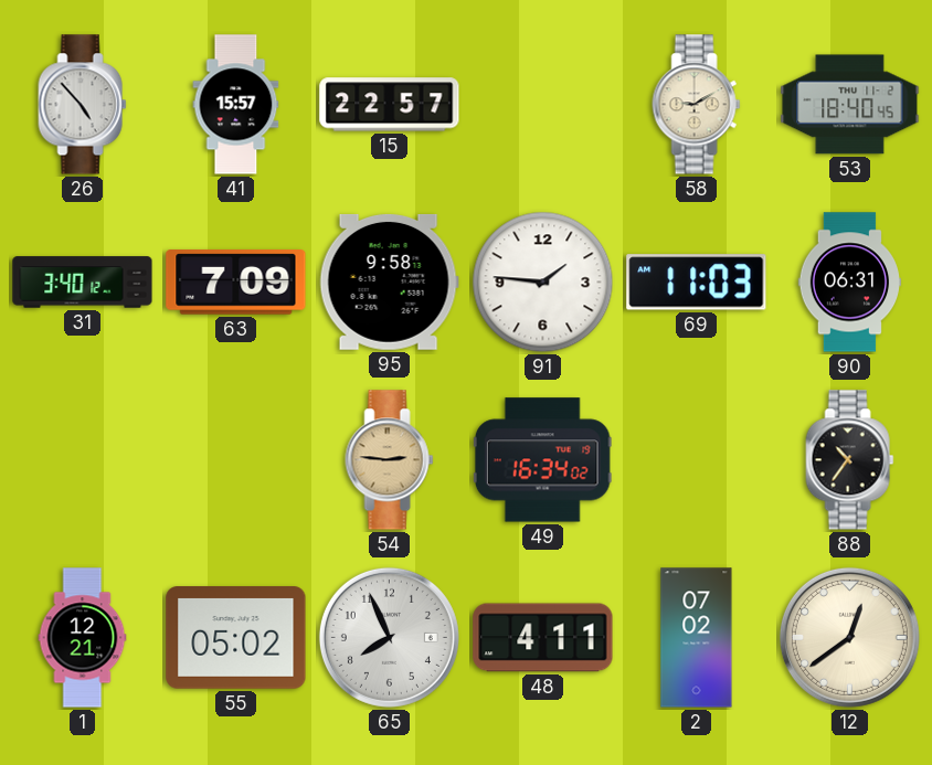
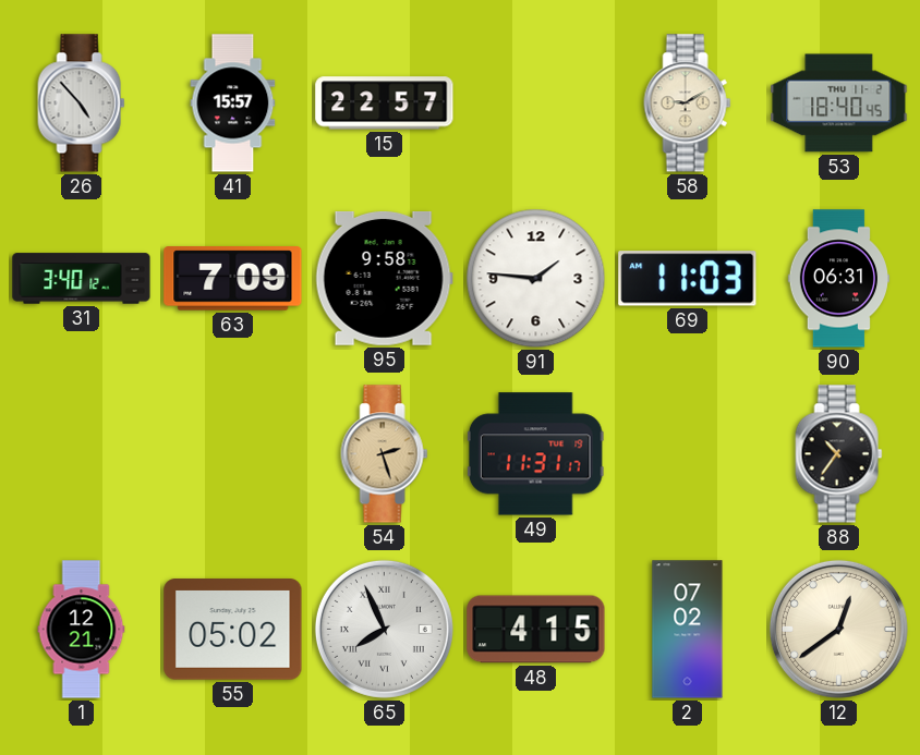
54: 2:46 -> 2:27
49: 16:34 -> 11:31
65 numerals: Arabic -> Roman
48: 4:11 -> 4:15
